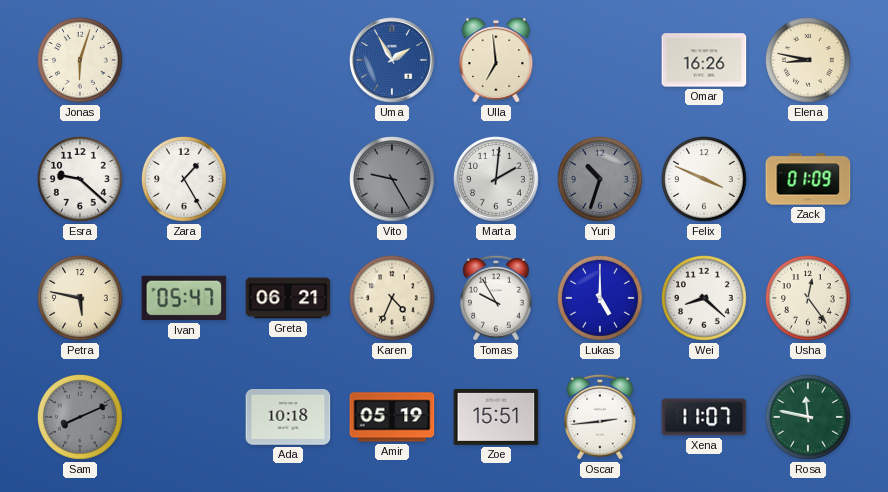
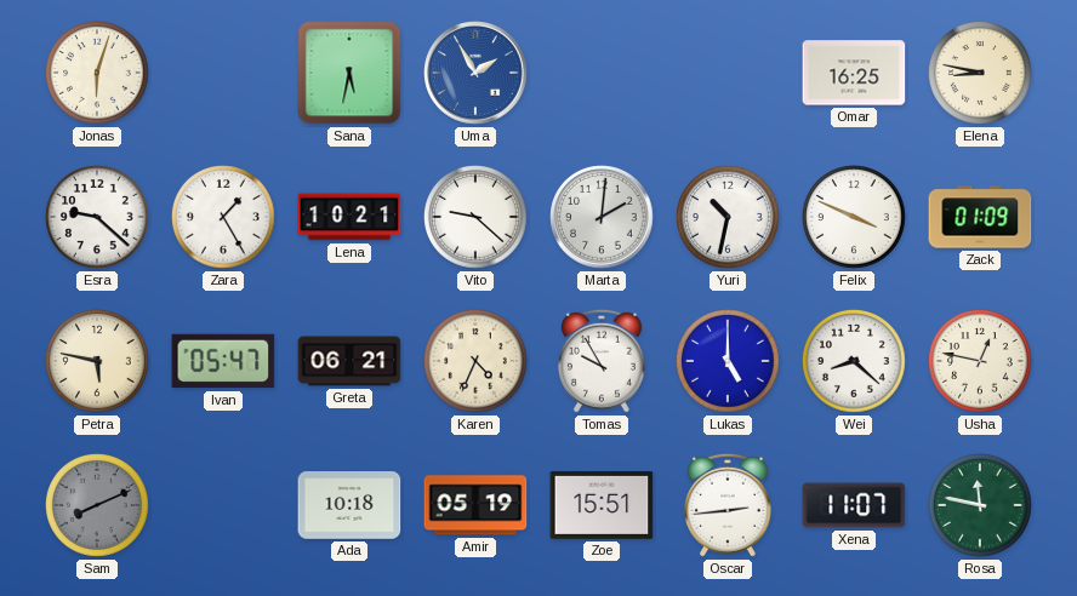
Sana: none -> 5:32
Ulla: 6:59 -> none
Omar: 16:26 -> 16:25
Lena: none -> 10:21
Vito: 9:25 -> 9:22
Vito dial: grey -> white
Yuri: 10:33 -> 10:32
Yuri dial: grey -> white
Usha: 12:24 -> 12:47
